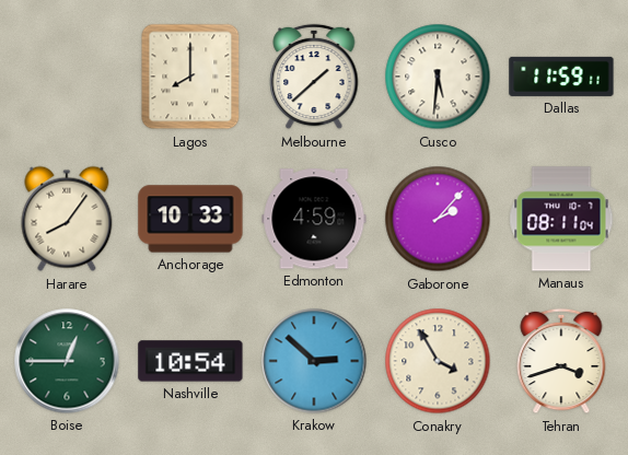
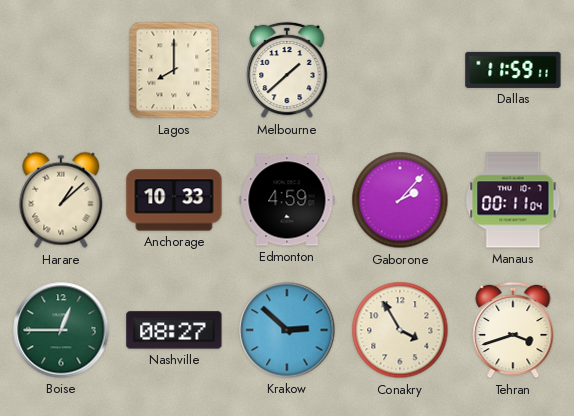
Cusco: 5:31 -> none
Harare: 8:06 -> 1:08
Manaus: 08:11 -> 00:11
Nashville: 10:54 -> 08:27
